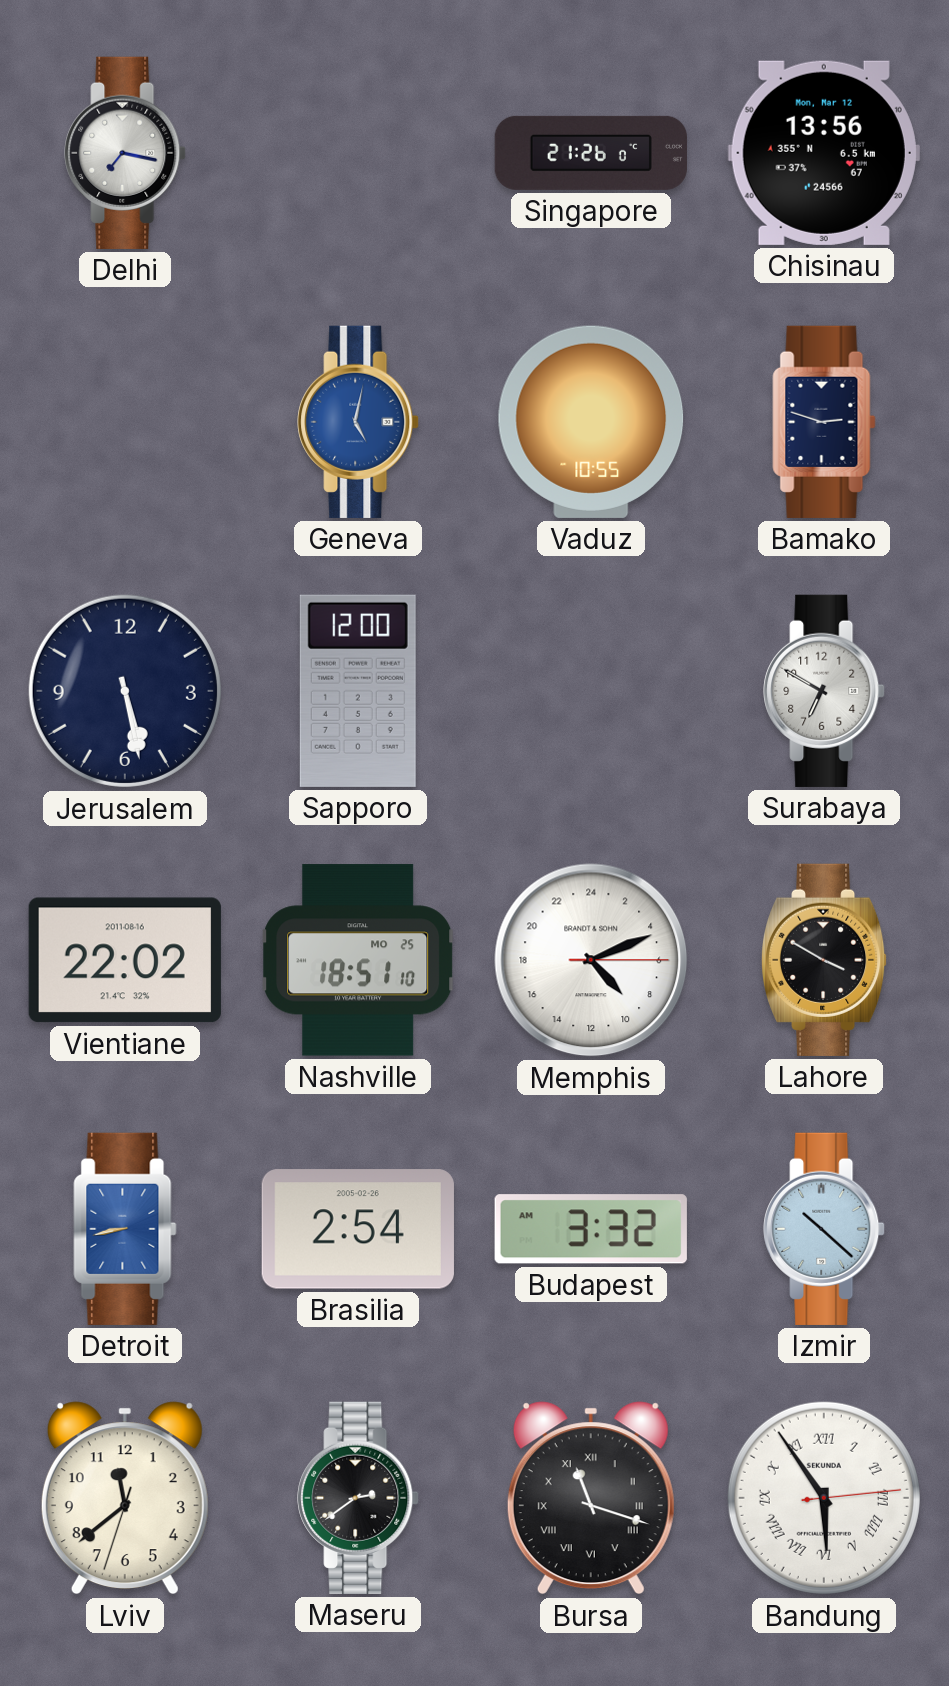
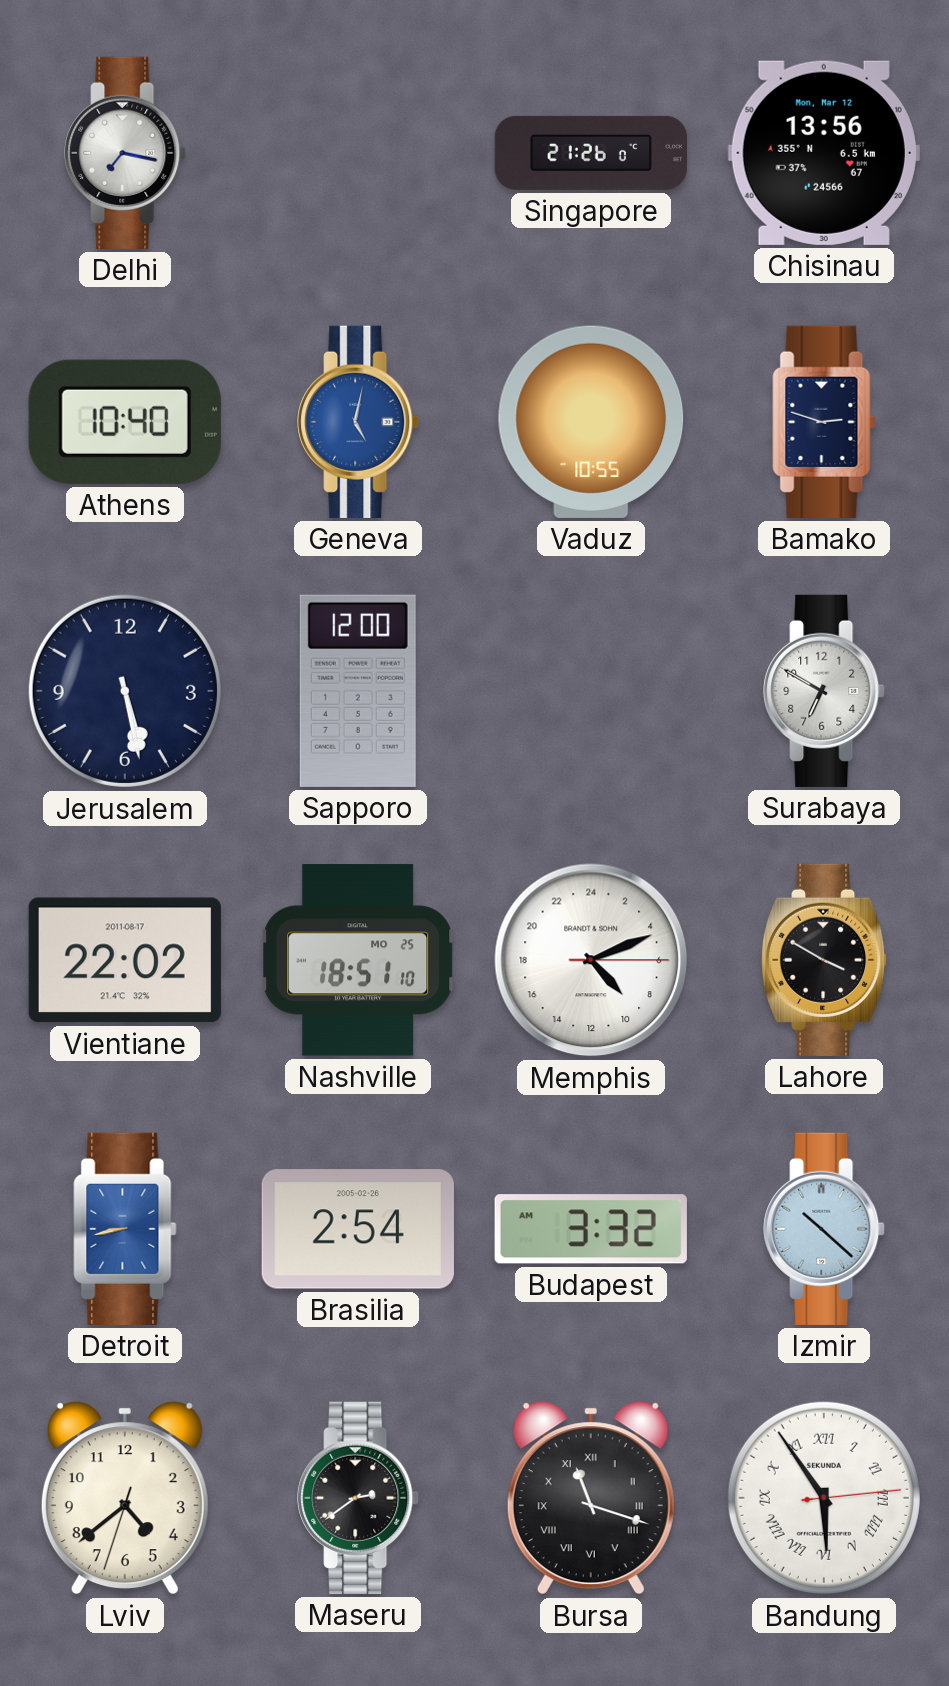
Athens: none -> 10:40
Vientiane date: 2011-08-16 -> 2011-08-17
Lviv: 11:38 -> 4:38
